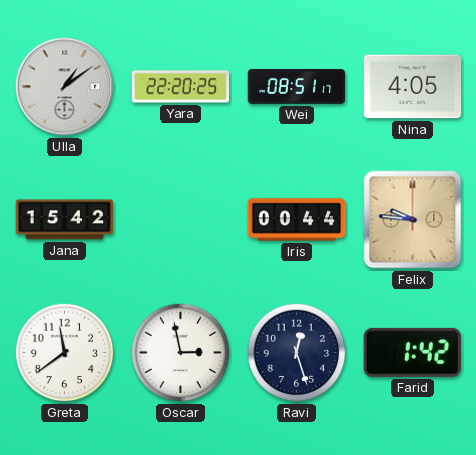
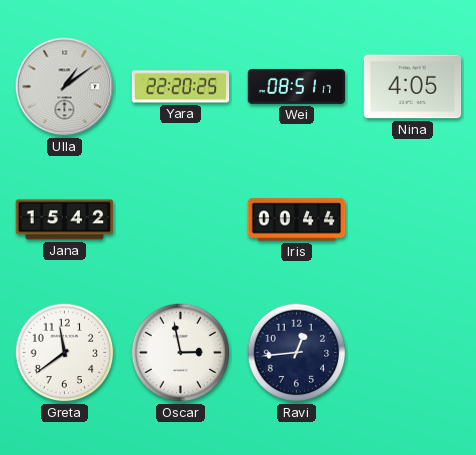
Felix: 9:46 -> none
Ravi: 12:27 -> 12:44
Farid: 1:42 -> none
